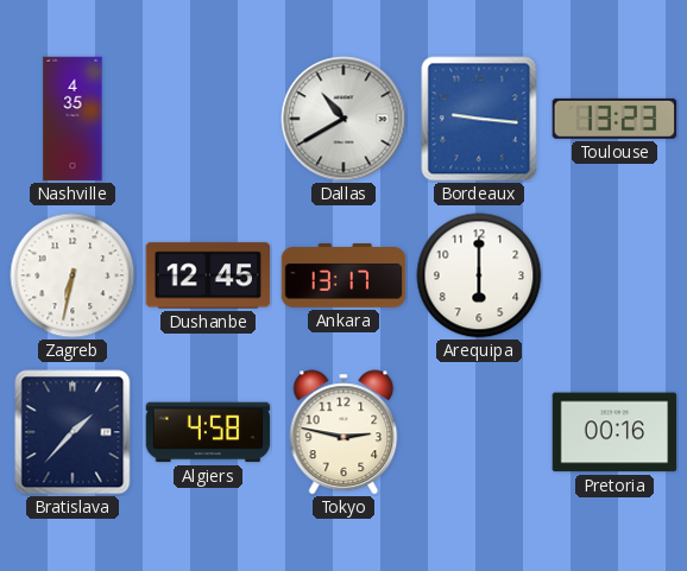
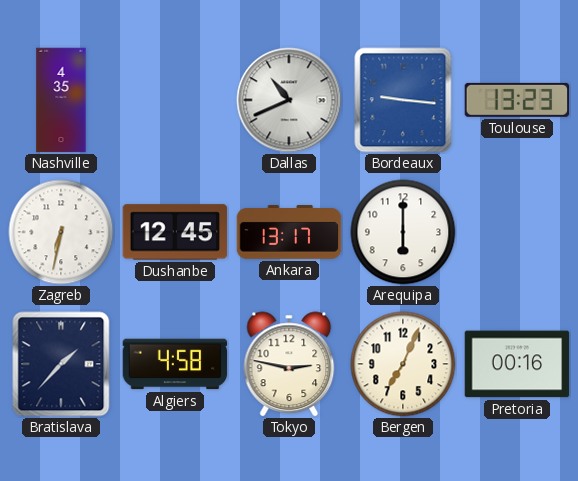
Dallas: 10:40 -> 10:41
Bergen: none -> 7:04
